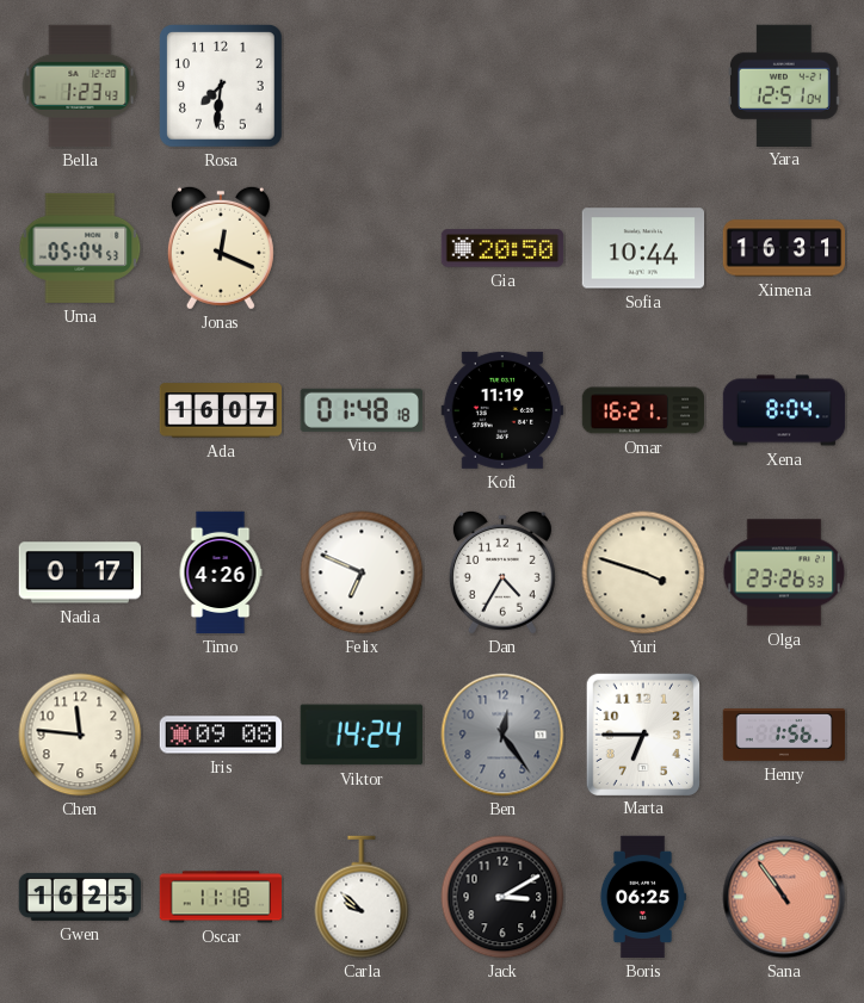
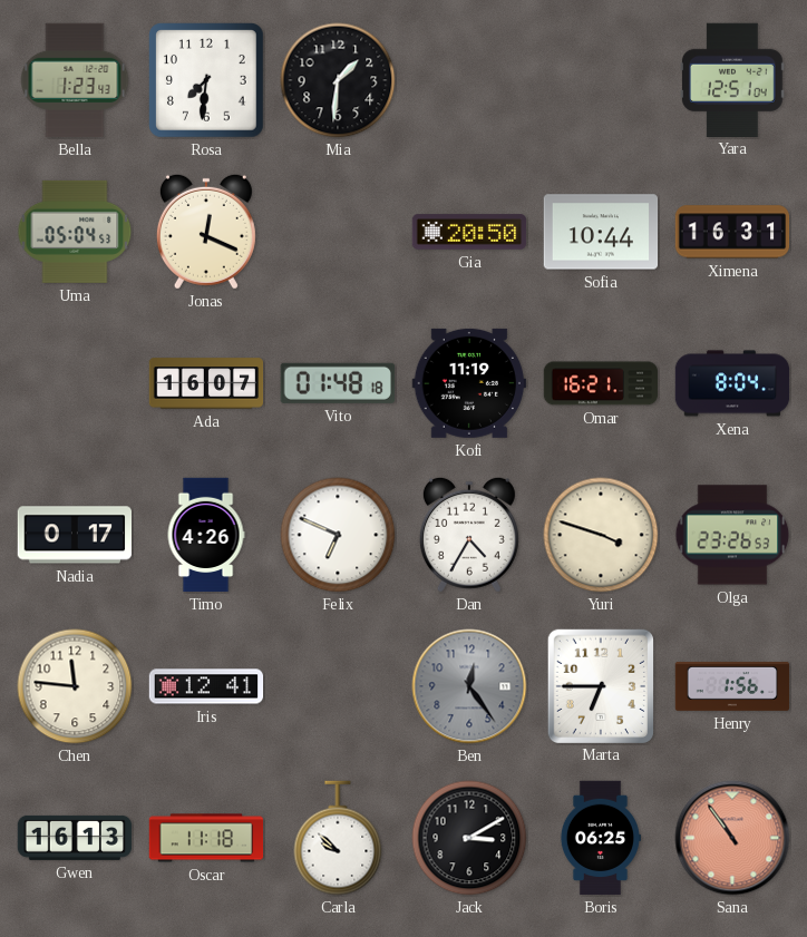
Mia: none -> 1:31
Iris: 09:08 -> 12:41
Viktor: 14:24 -> none
Gwen: 16:25 -> 16:13
